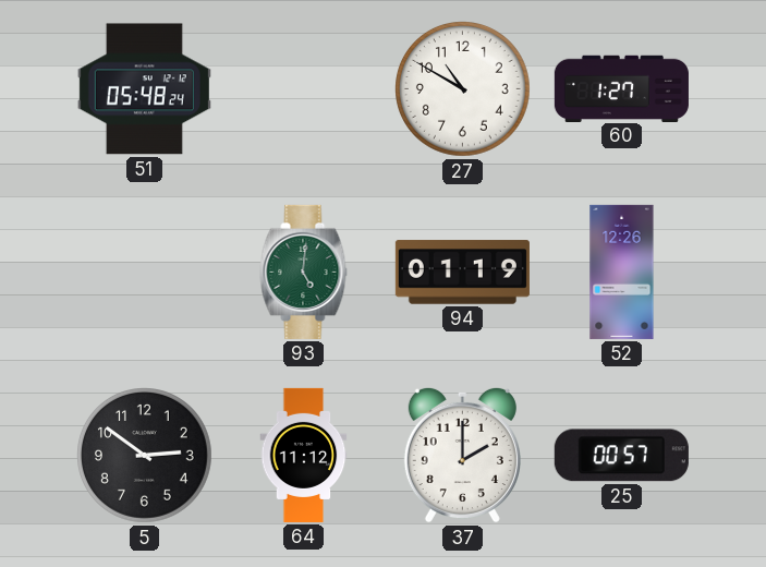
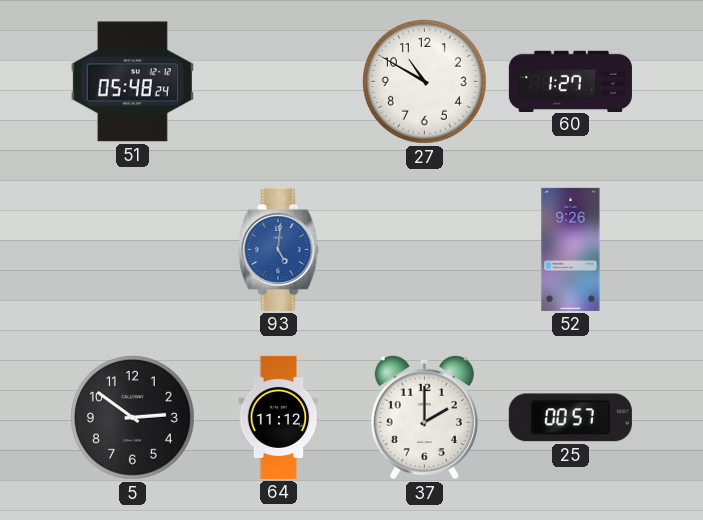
93 dial: green -> blue
94: 01:19 -> none
52: 12:26 -> 9:26
